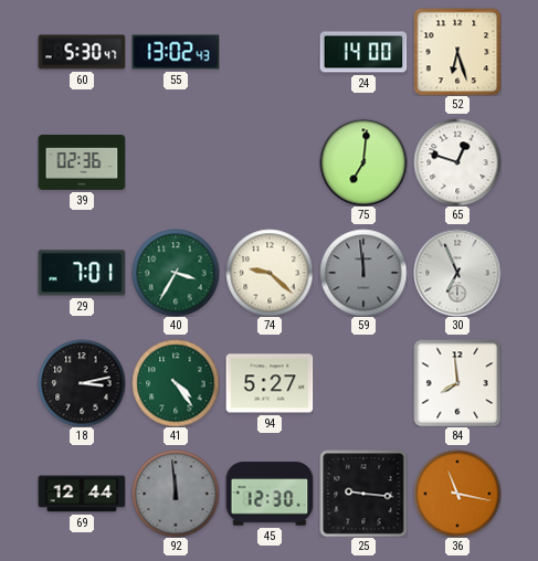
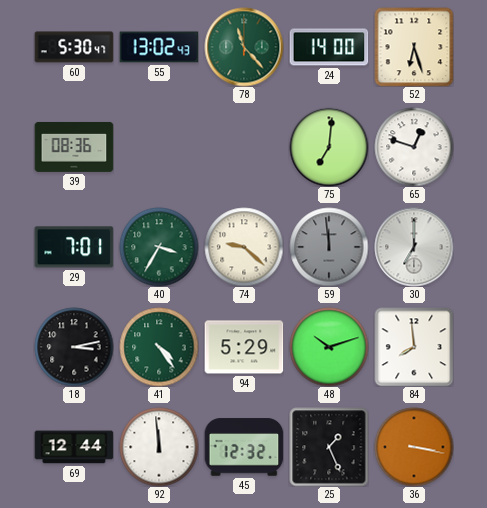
78: none -> 11:23
39: 02:36 -> 08:36
30: 6:56 -> 7:00
94: 5:27 -> 5:29
48: none -> 10:12
92 dial: grey -> white
45: 12:30 -> 12:32
25: 9:16 -> 1:26
36: 11:17 -> 3:17
